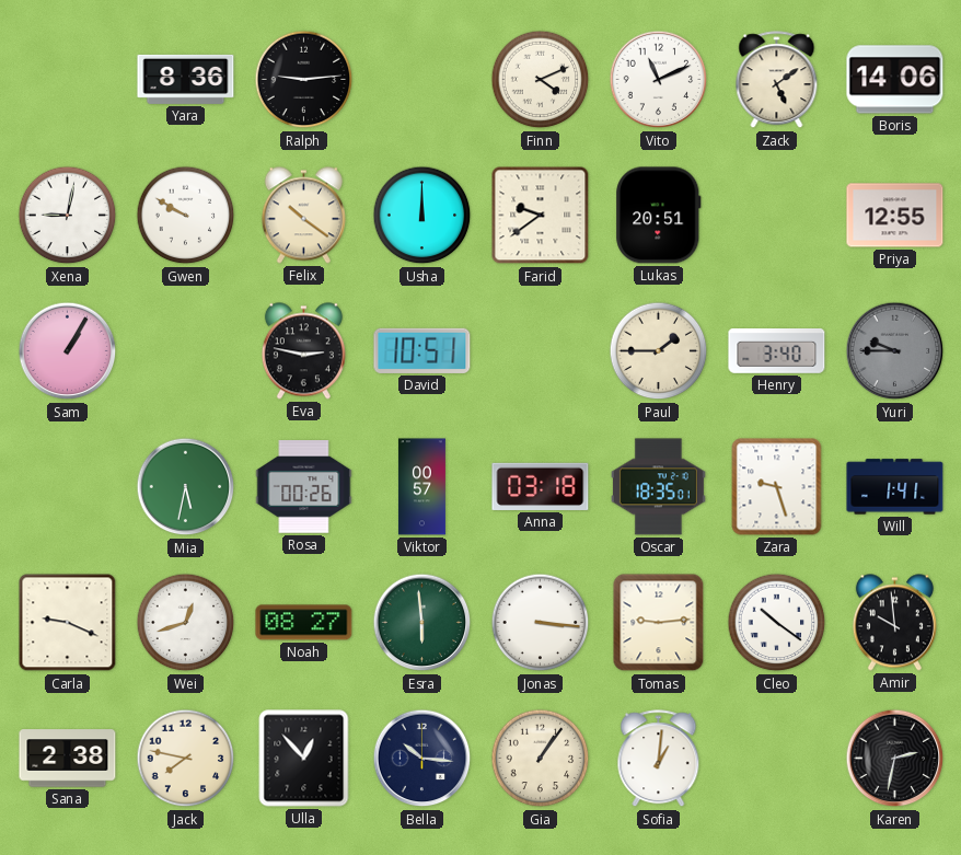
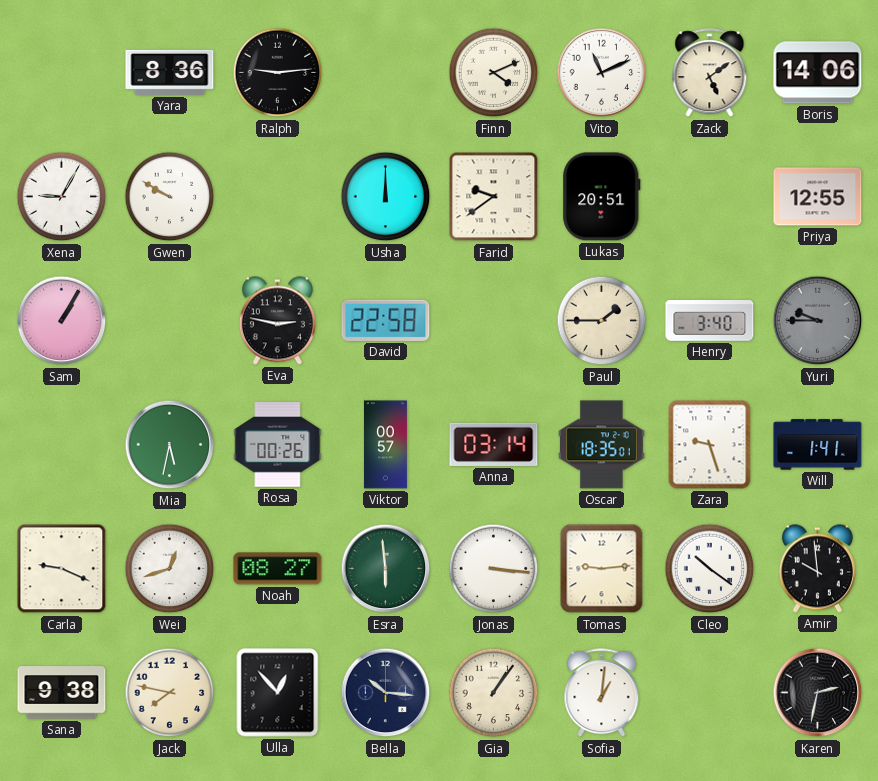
Xena: 9:02 -> 9:05
Felix: 10:21 -> none
David: 10:51 -> 22:58
Anna: 03:18 -> 03:14
Sana: 2:38 -> 9:38
